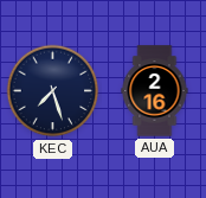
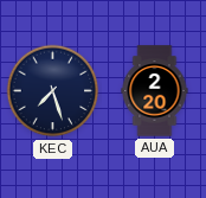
AUA: 2:16 -> 2:20
